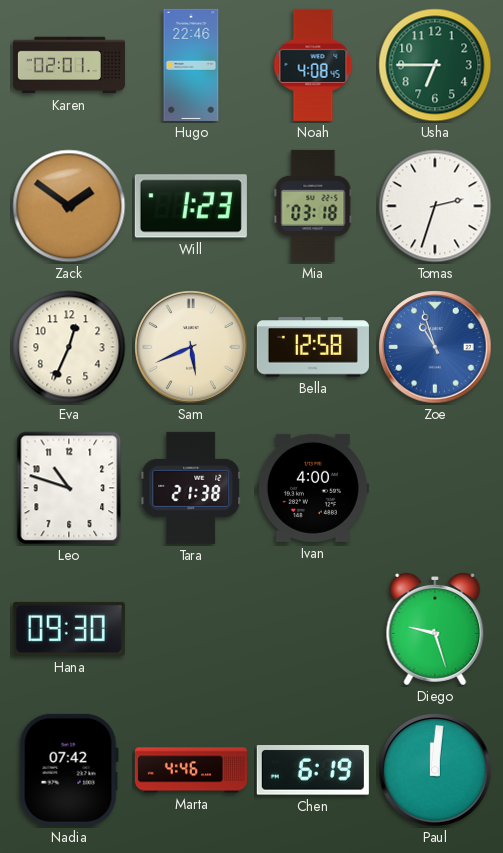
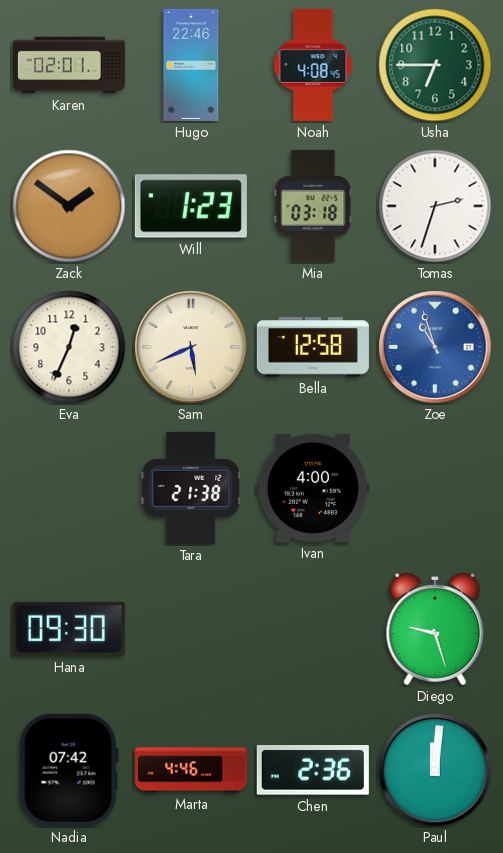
Leo: 10:48 -> none
Chen: 6:19 -> 2:36
